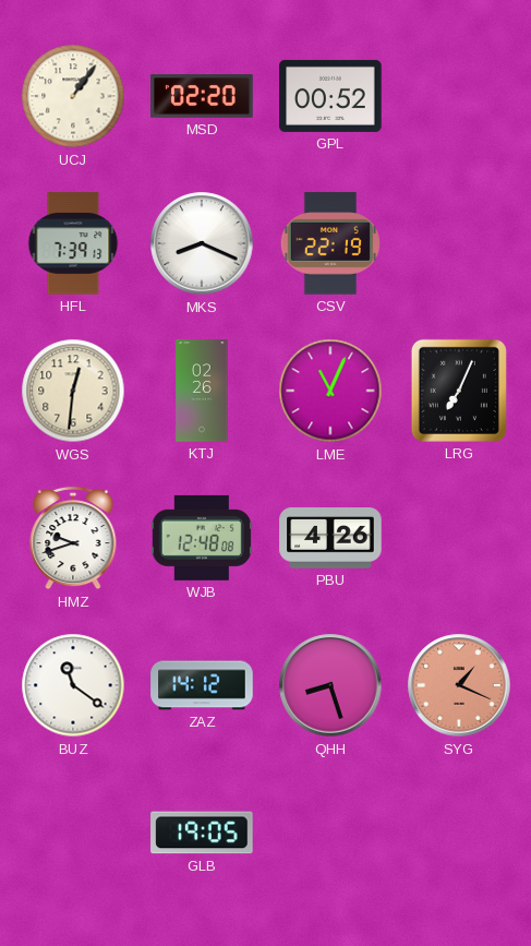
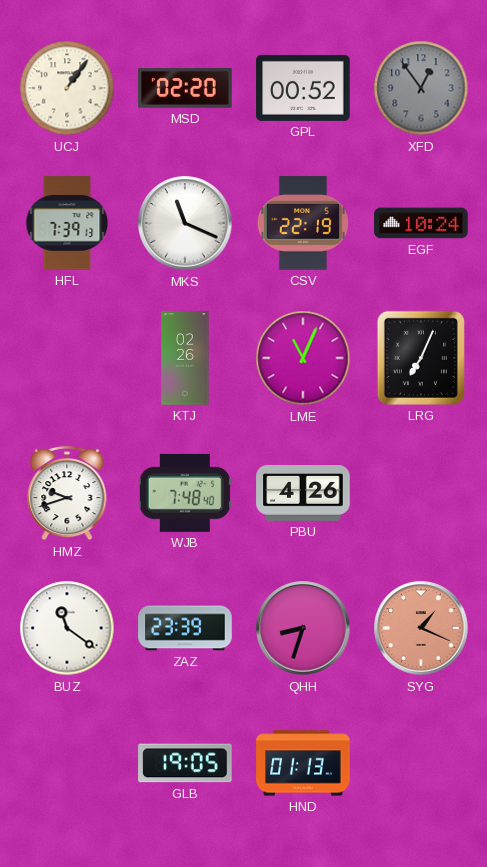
XFD: none -> 12:54
MKS: 8:19 -> 11:19
EGF: none -> 10:24
WGS: 12:31 -> none
WJB: 12:48 -> 7:48
ZAZ: 14:12 -> 23:39
QHH: 8:27 -> 8:33
HND: none -> 01:13
